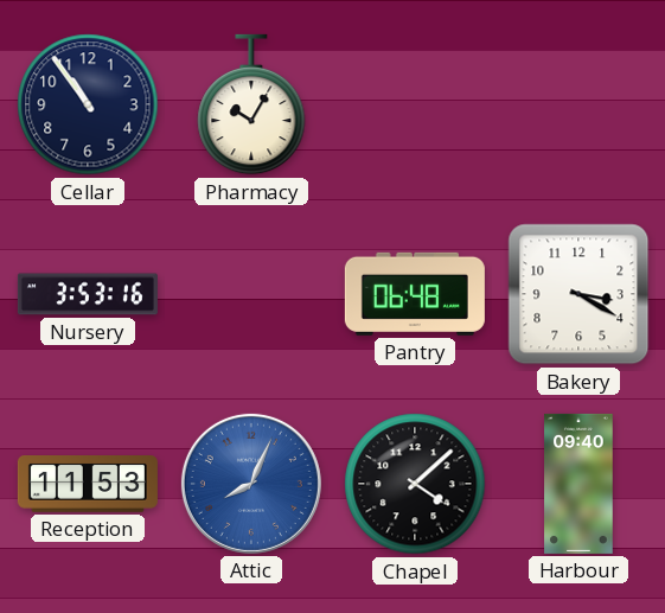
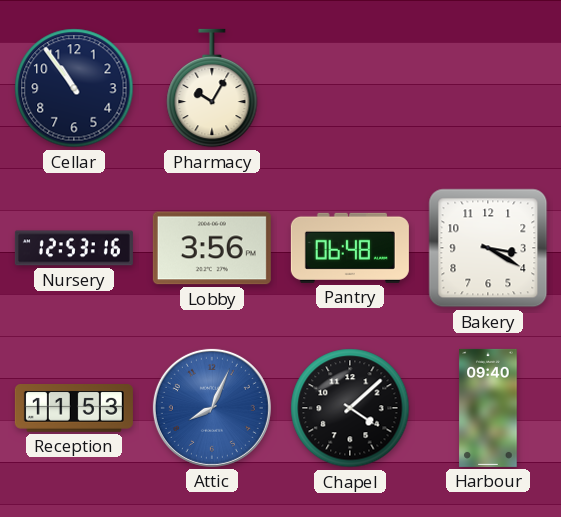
Nursery: 3:53 -> 12:53
Lobby: none -> 3:56
